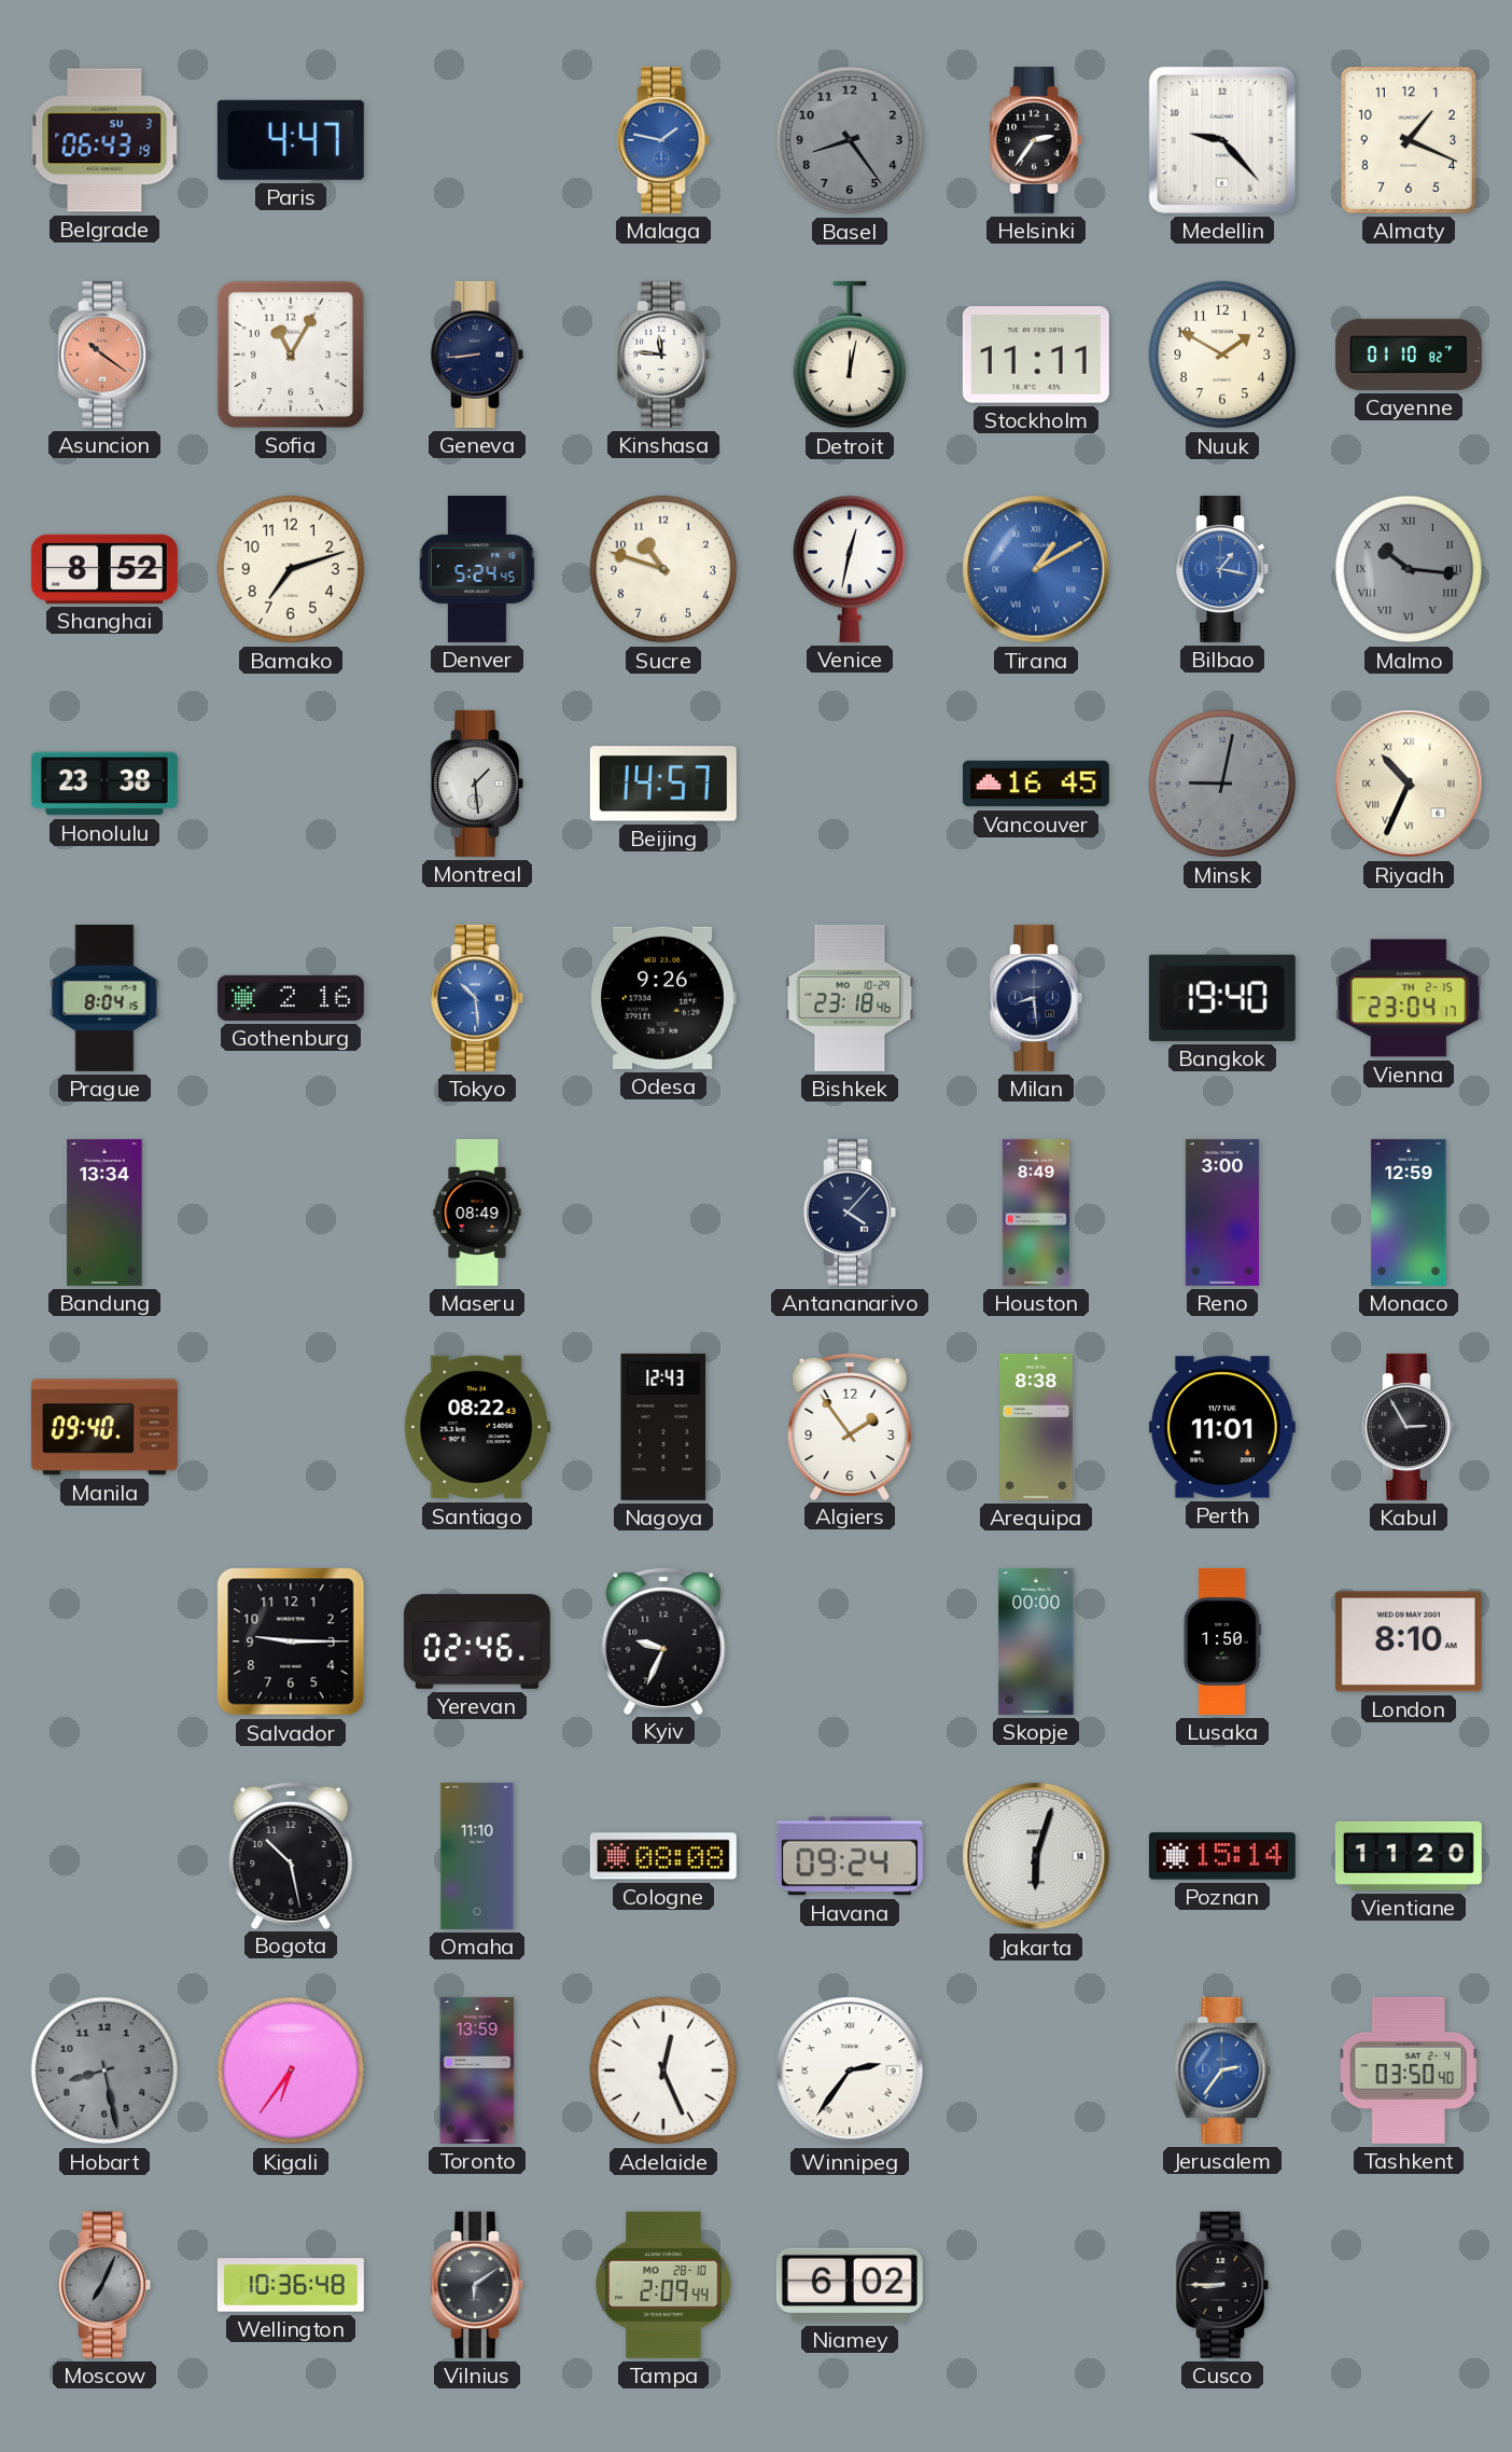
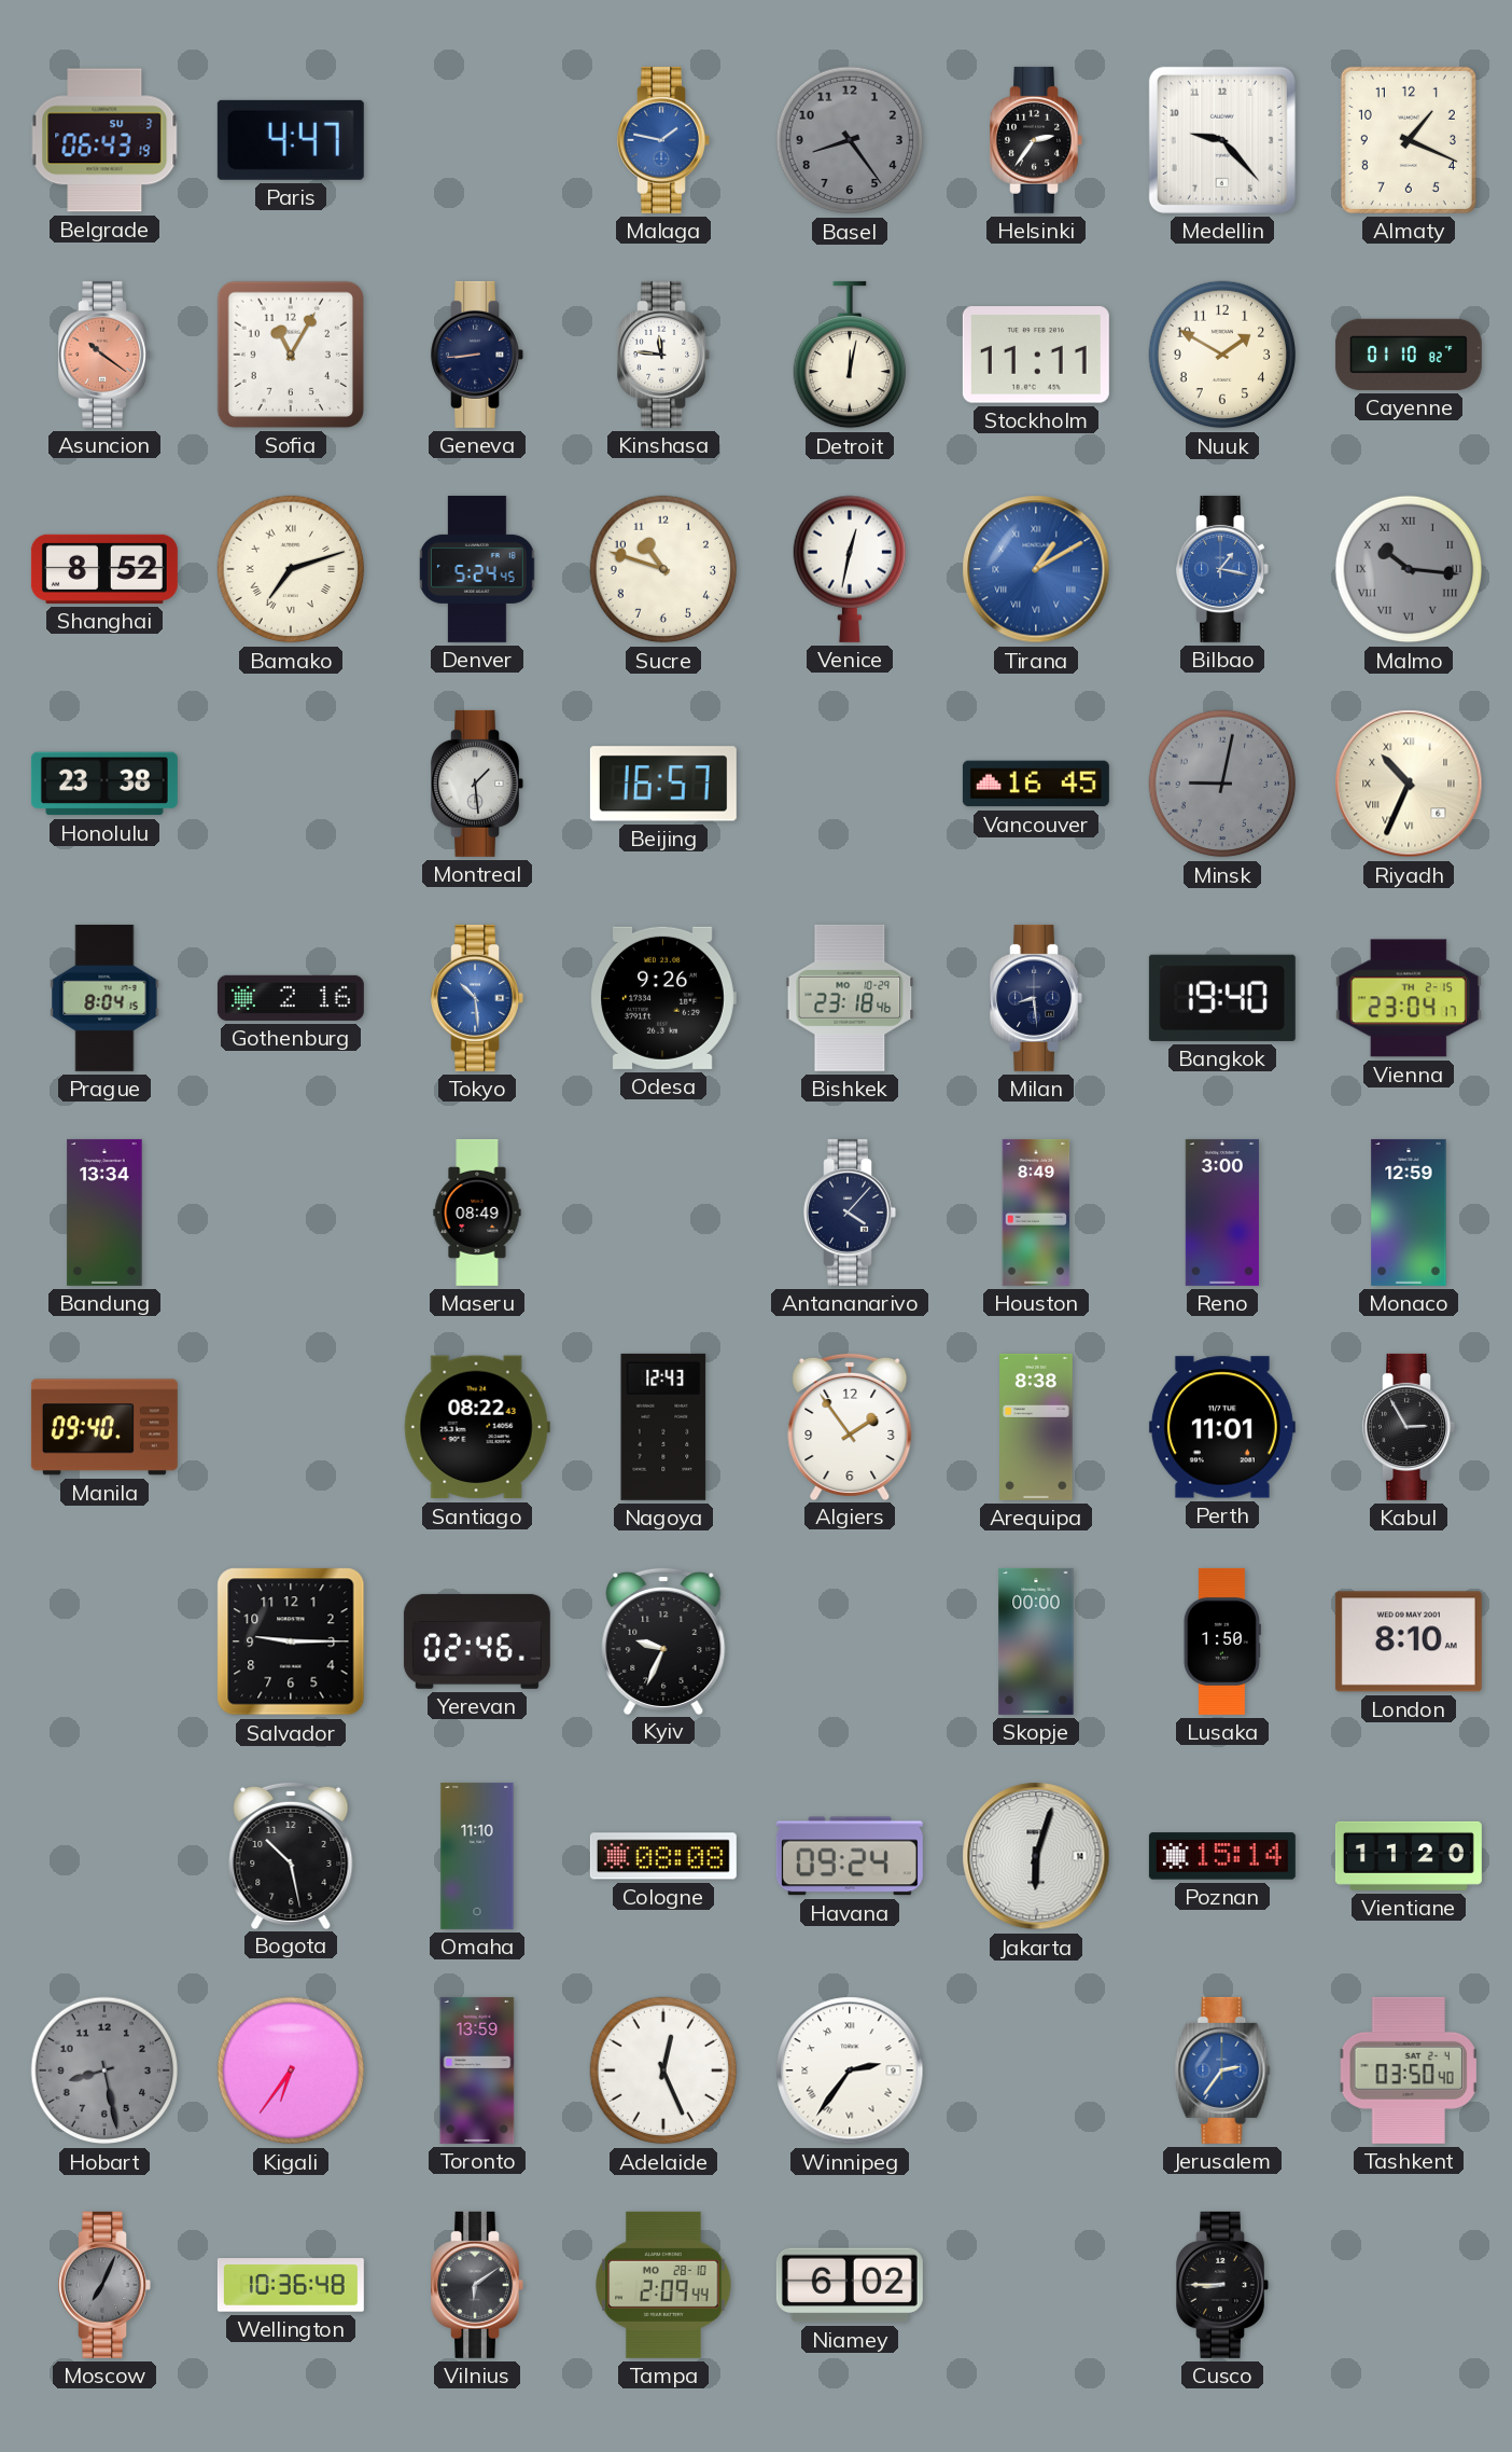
Bamako numerals: Arabic -> Roman
Beijing: 14:57 -> 16:57
